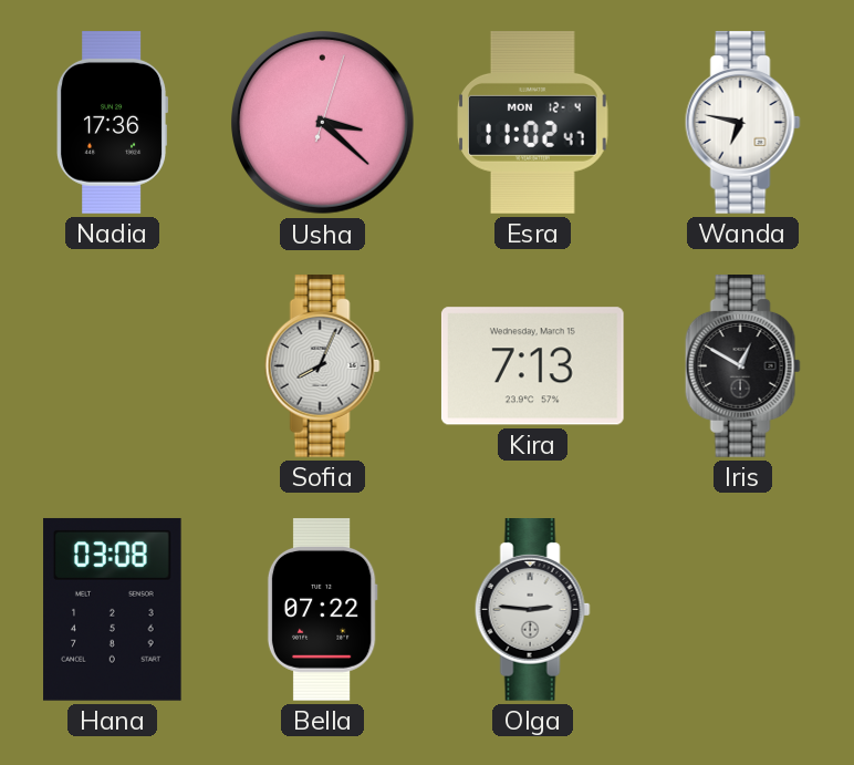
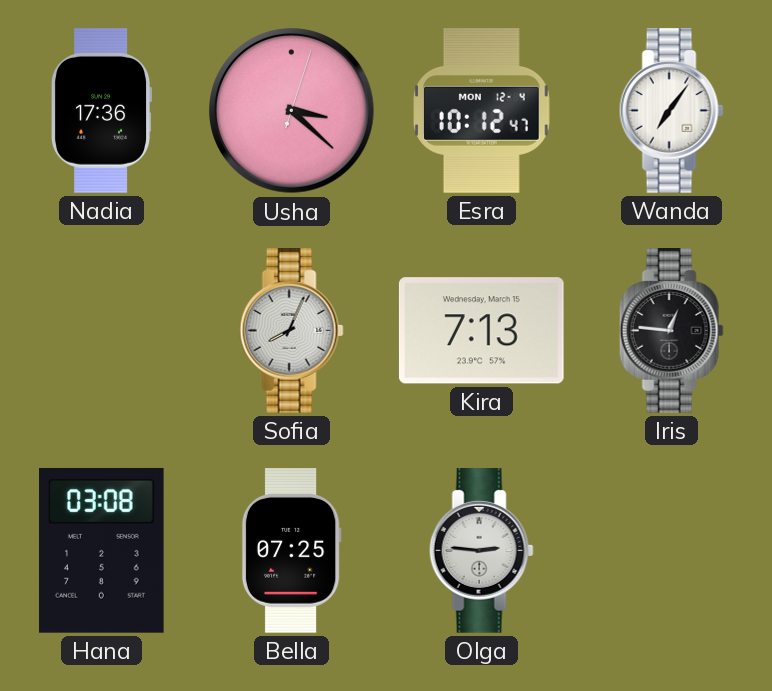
Esra: 11:02 -> 10:12
Wanda: 6:47 -> 7:06
Iris: 12:50 -> 12:46
Bella: 07:22 -> 07:25
